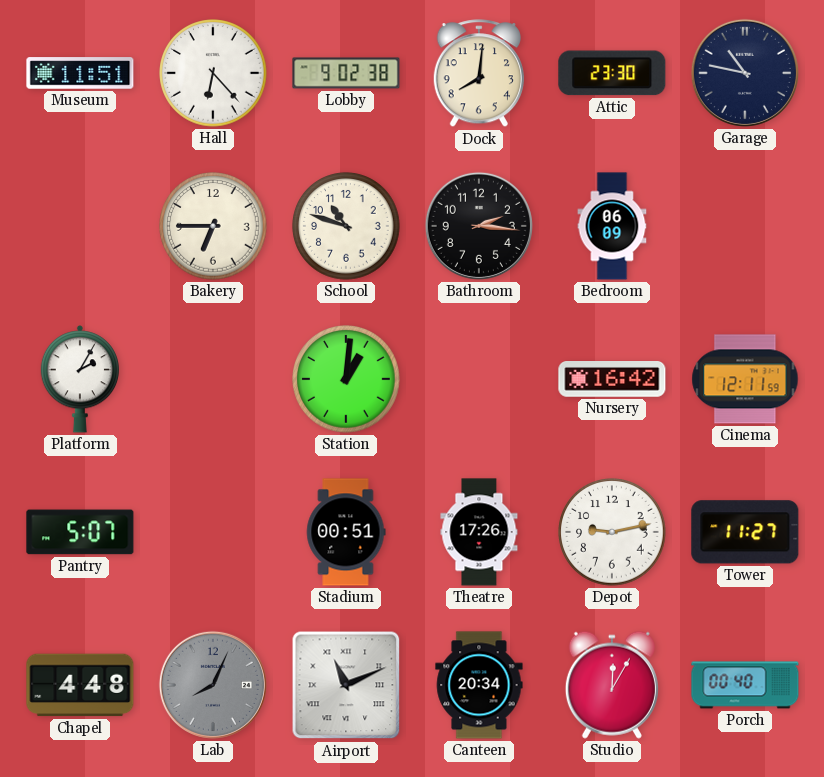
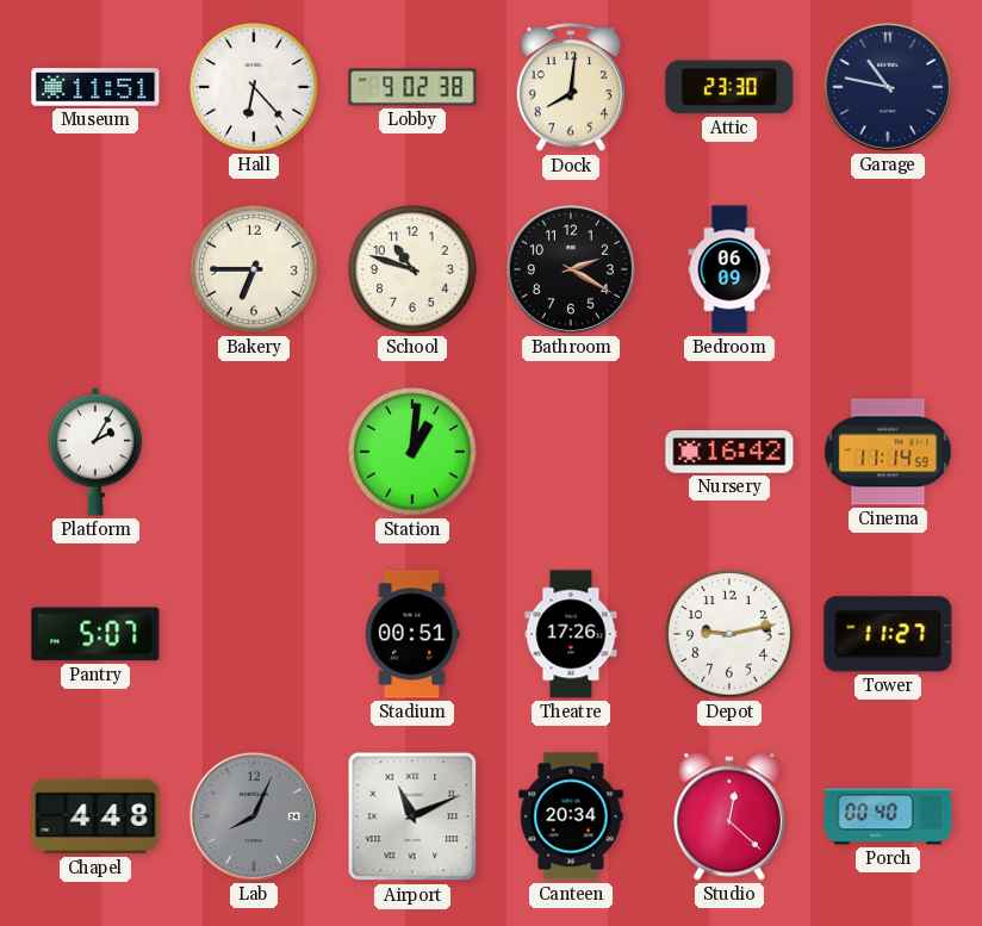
Bathroom: 2:16 -> 2:20
Cinema: 12:11 -> 11:14
Studio: 12:05 -> 12:22
